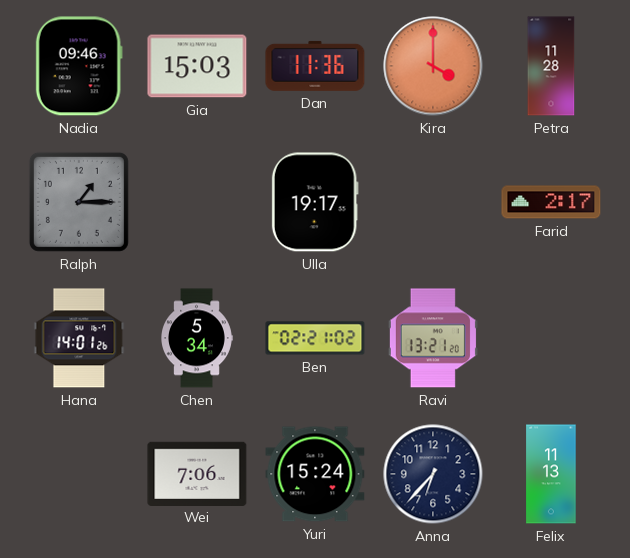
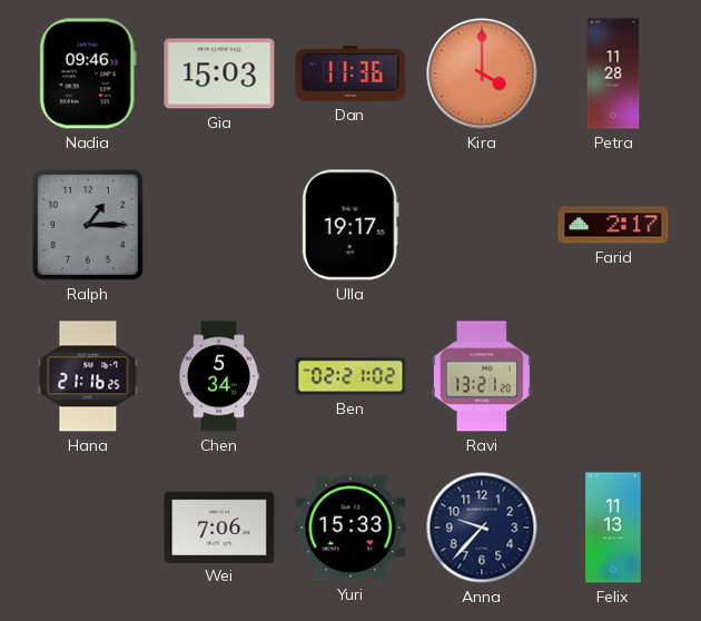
Hana: 14:01 -> 21:16
Yuri: 15:24 -> 15:33
Anna: 6:37 -> 9:37
